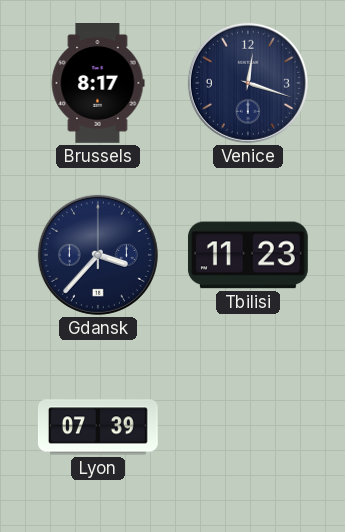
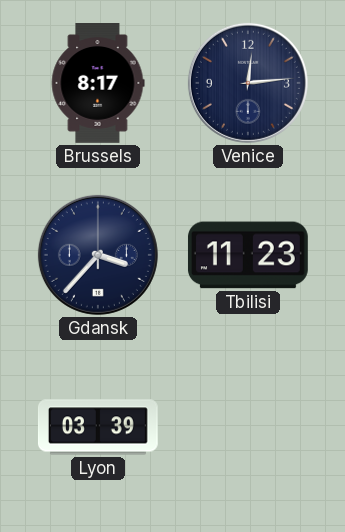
Venice: 12:18 -> 12:14
Lyon: 07:39 -> 03:39
